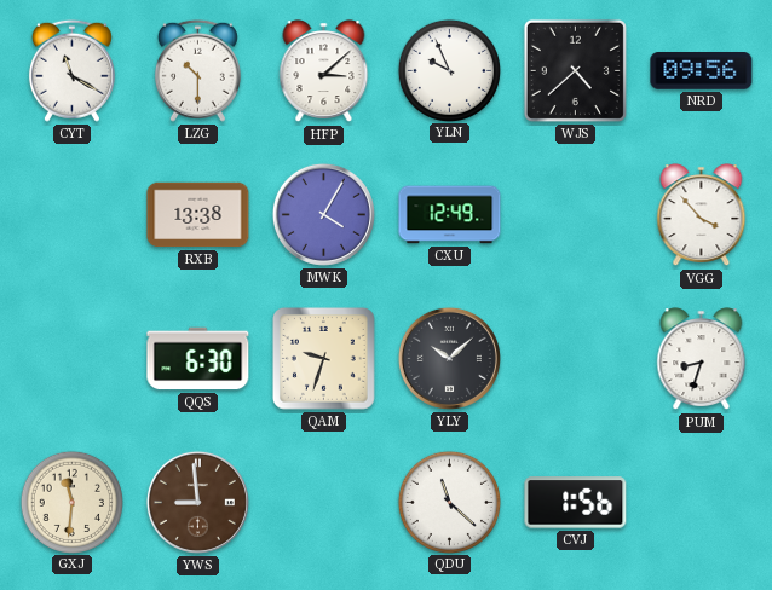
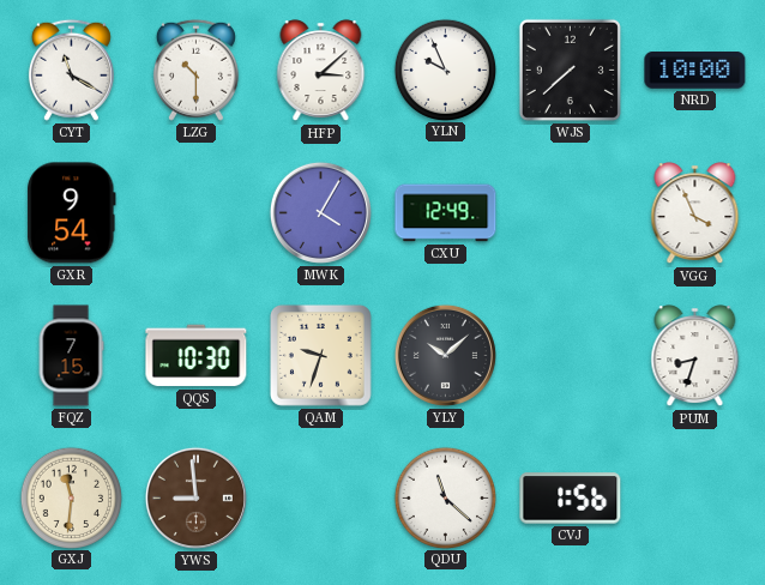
WJS: 4:38 -> 7:38
NRD: 09:56 -> 10:00
GXR: none -> 9:54
RXB: 13:38 -> none
VGG: 3:53 -> 3:56
FQZ: none -> 7:15
QQS: 6:30 -> 10:30
